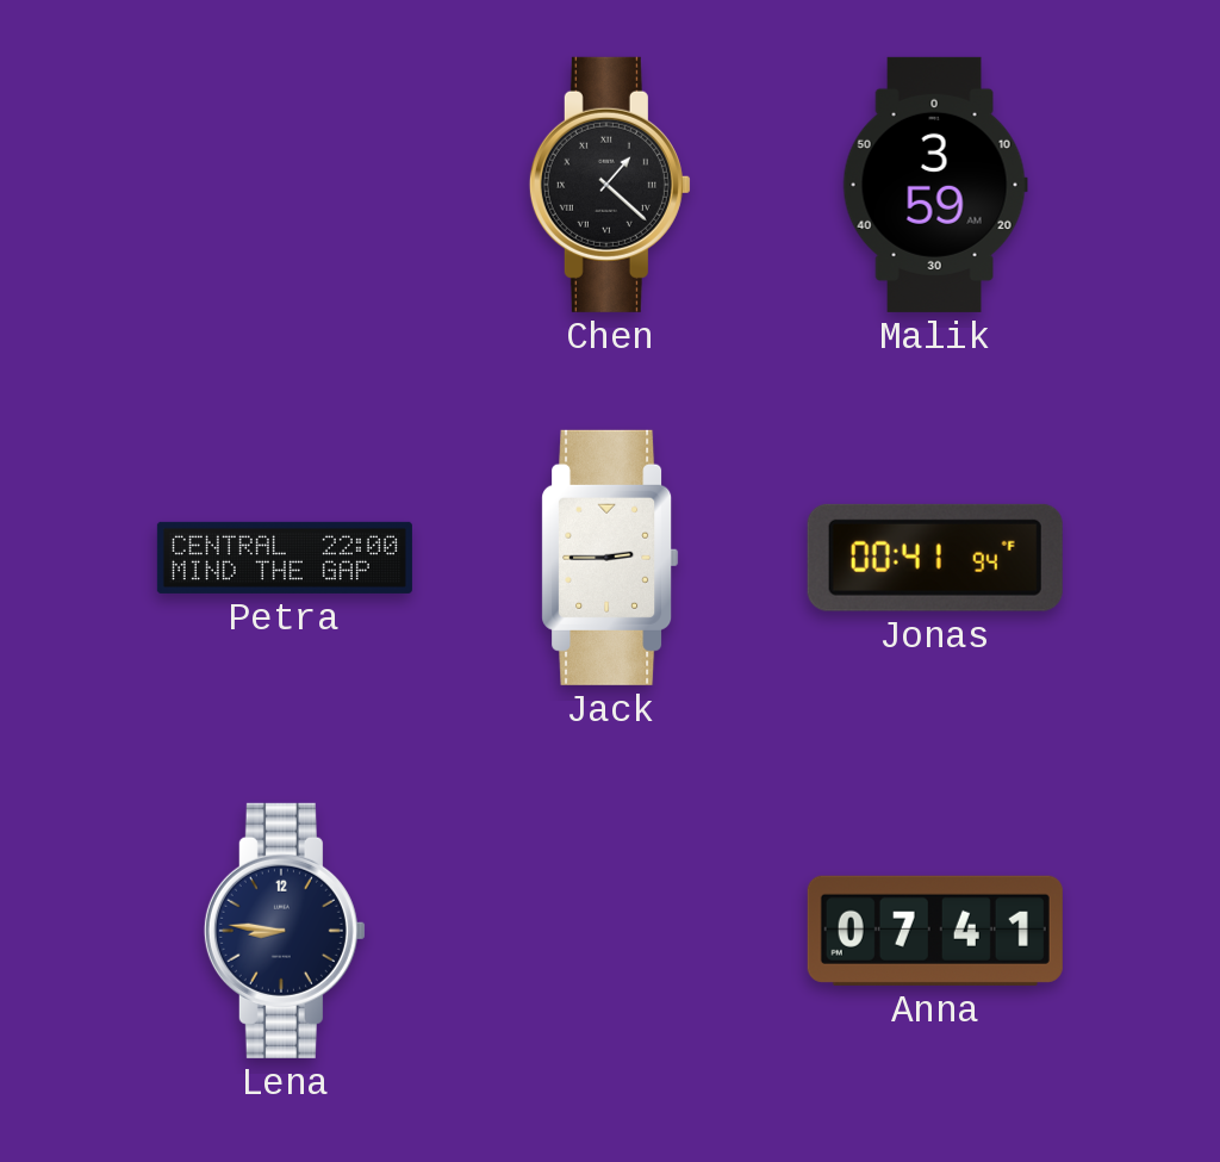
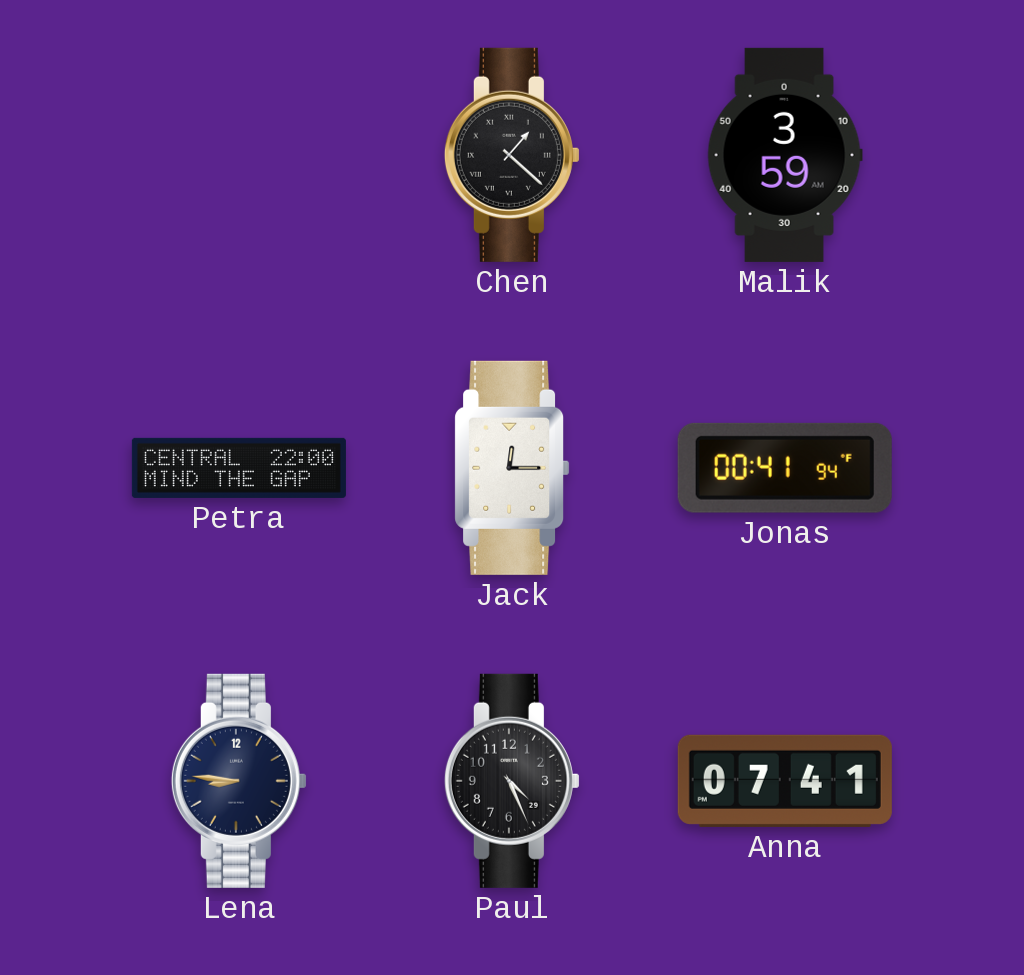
Jack: 2:45 -> 12:15
Paul: none -> 4:26
